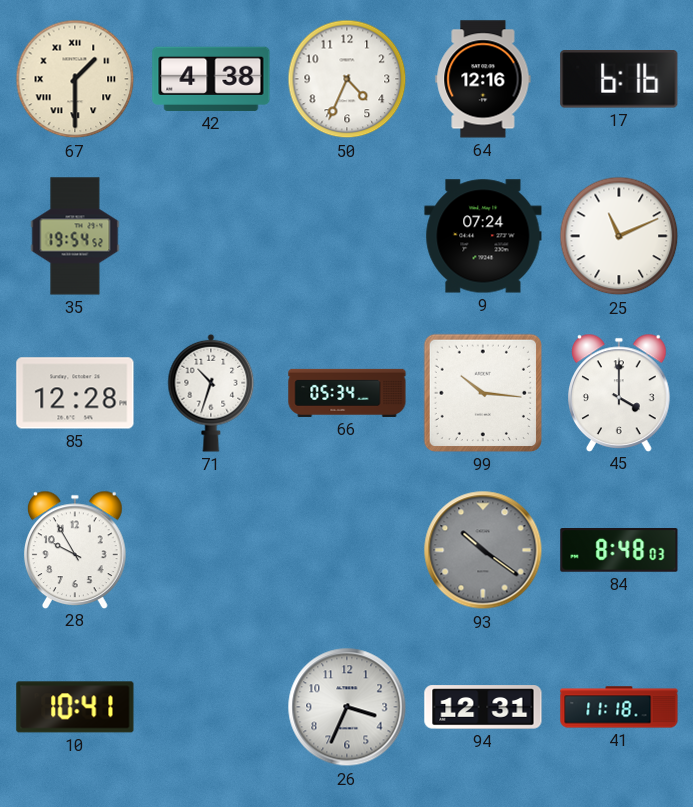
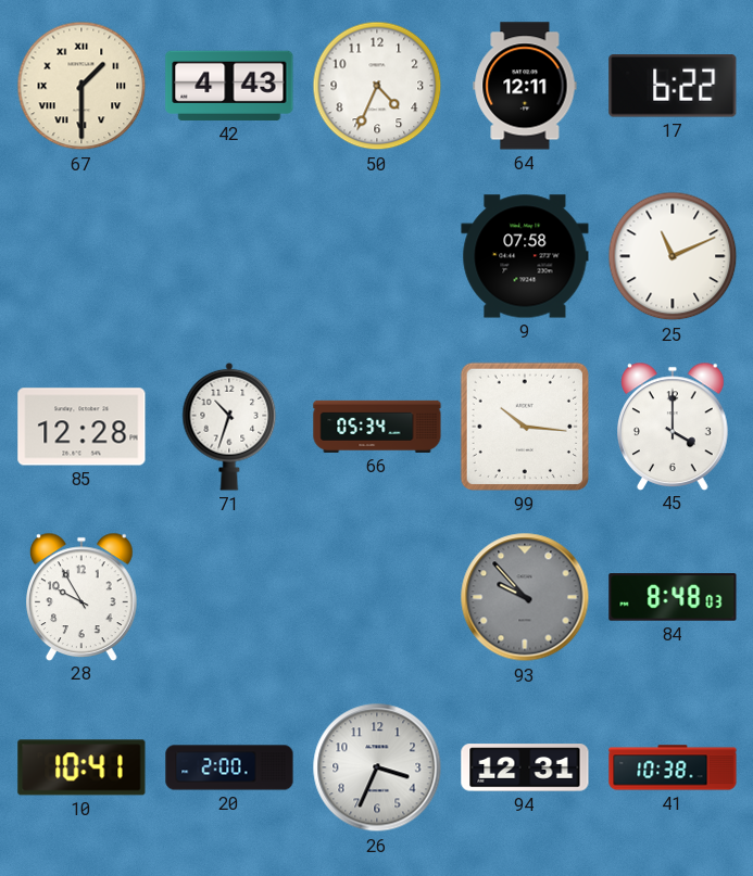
42: 4:38 -> 4:43
64: 12:16 -> 12:11
17: 6:16 -> 6:22
35: 19:54 -> none
9: 07:24 -> 07:58
93: 10:21 -> 9:53
20: none -> 2:00
41: 11:18 -> 10:38
